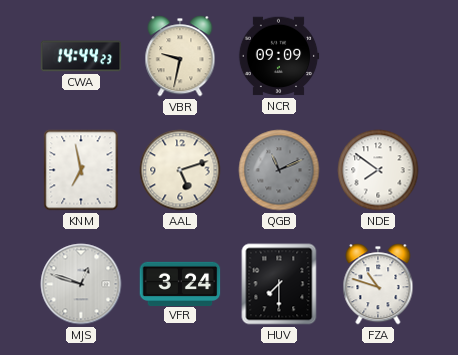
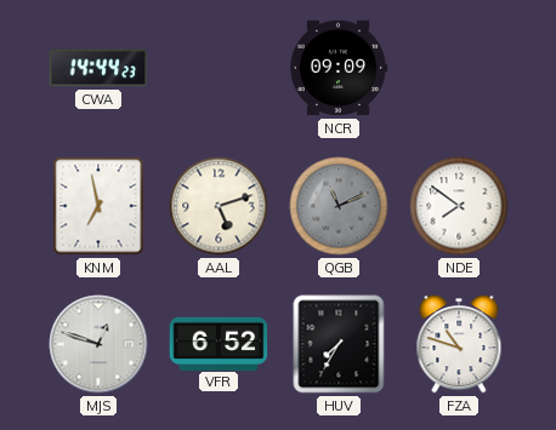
VBR: 9:32 -> none
VFR: 3:24 -> 6:52
HUV: 7:30 -> 7:35
